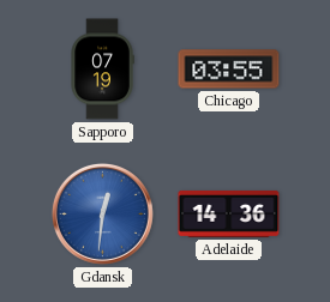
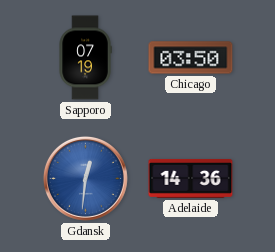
Chicago: 03:55 -> 03:50
